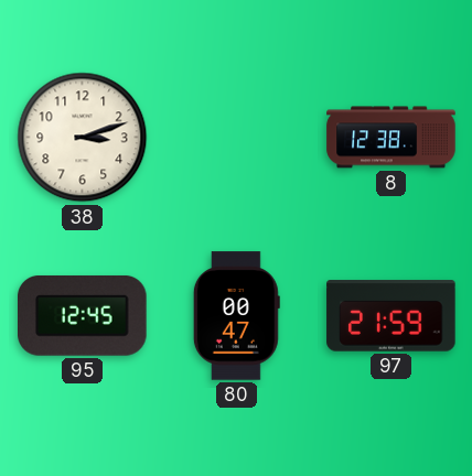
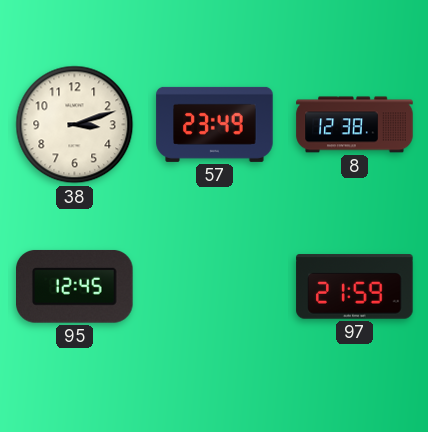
57: none -> 23:49
80: 00:47 -> none
